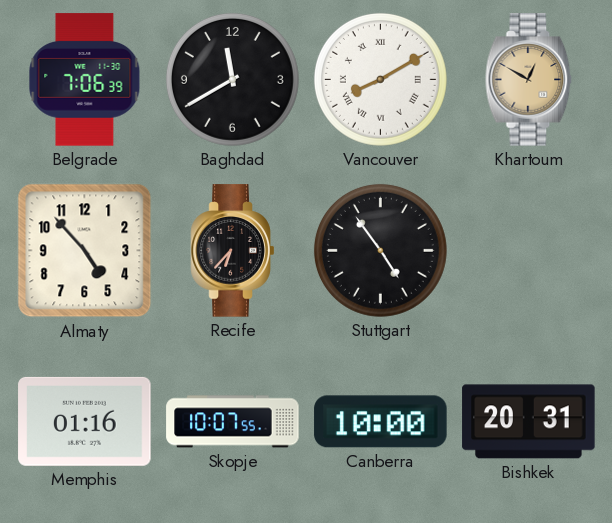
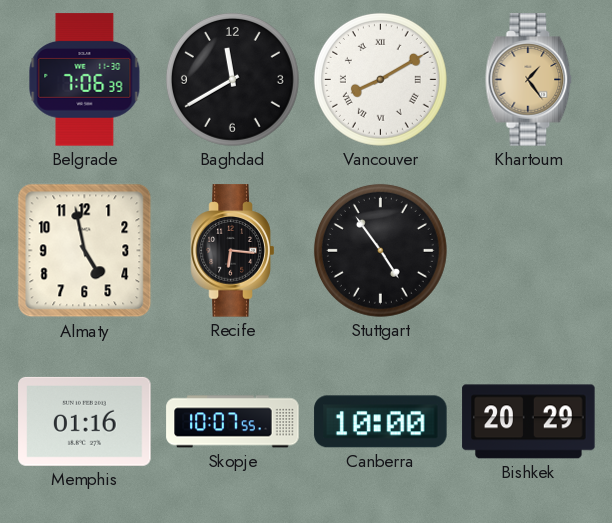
Khartoum: 12:50 -> 1:24
Almaty: 4:53 -> 4:58
Recife: 6:37 -> 6:16
Bishkek: 20:31 -> 20:29
